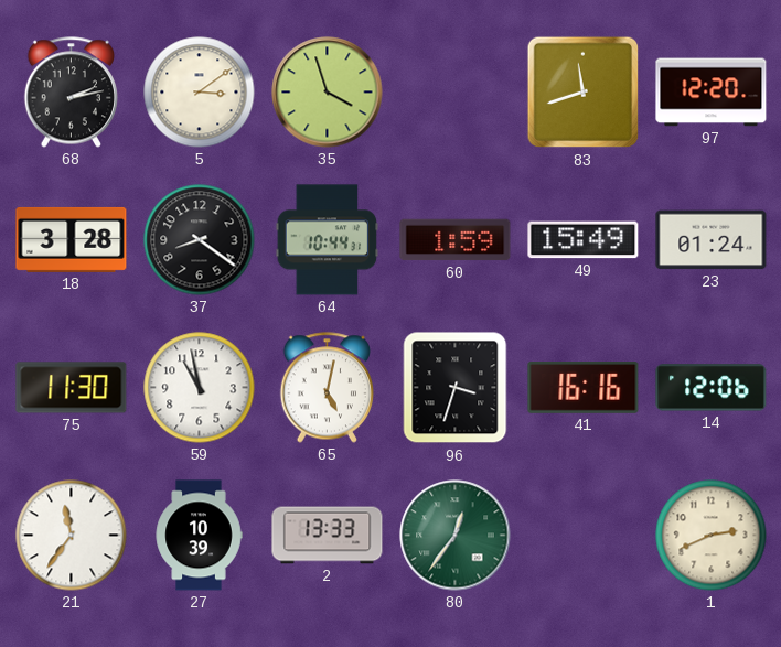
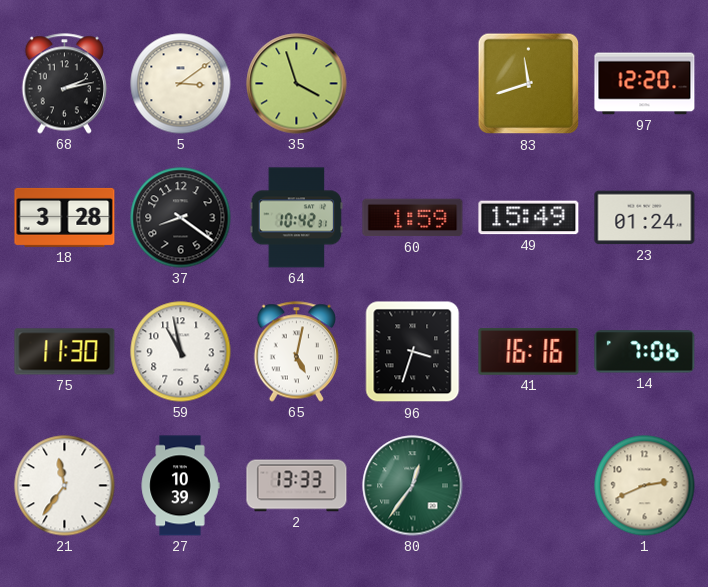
64: 10:44 -> 10:42
14: 12:06 -> 7:06
